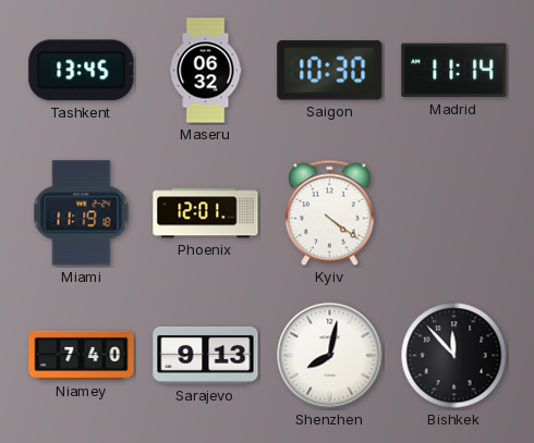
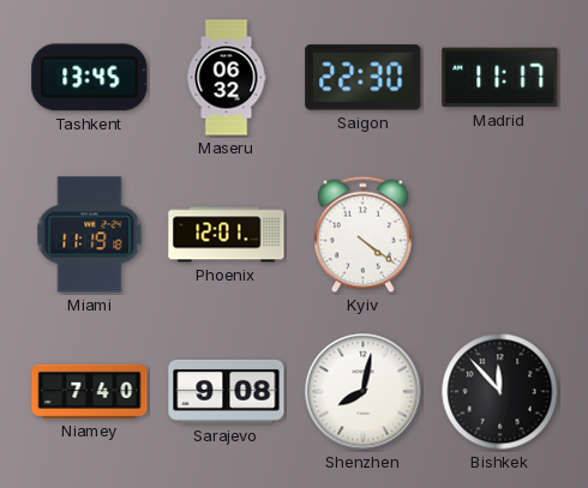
Saigon: 10:30 -> 22:30
Madrid: 11:14 -> 11:17
Sarajevo: 9:13 -> 9:08
